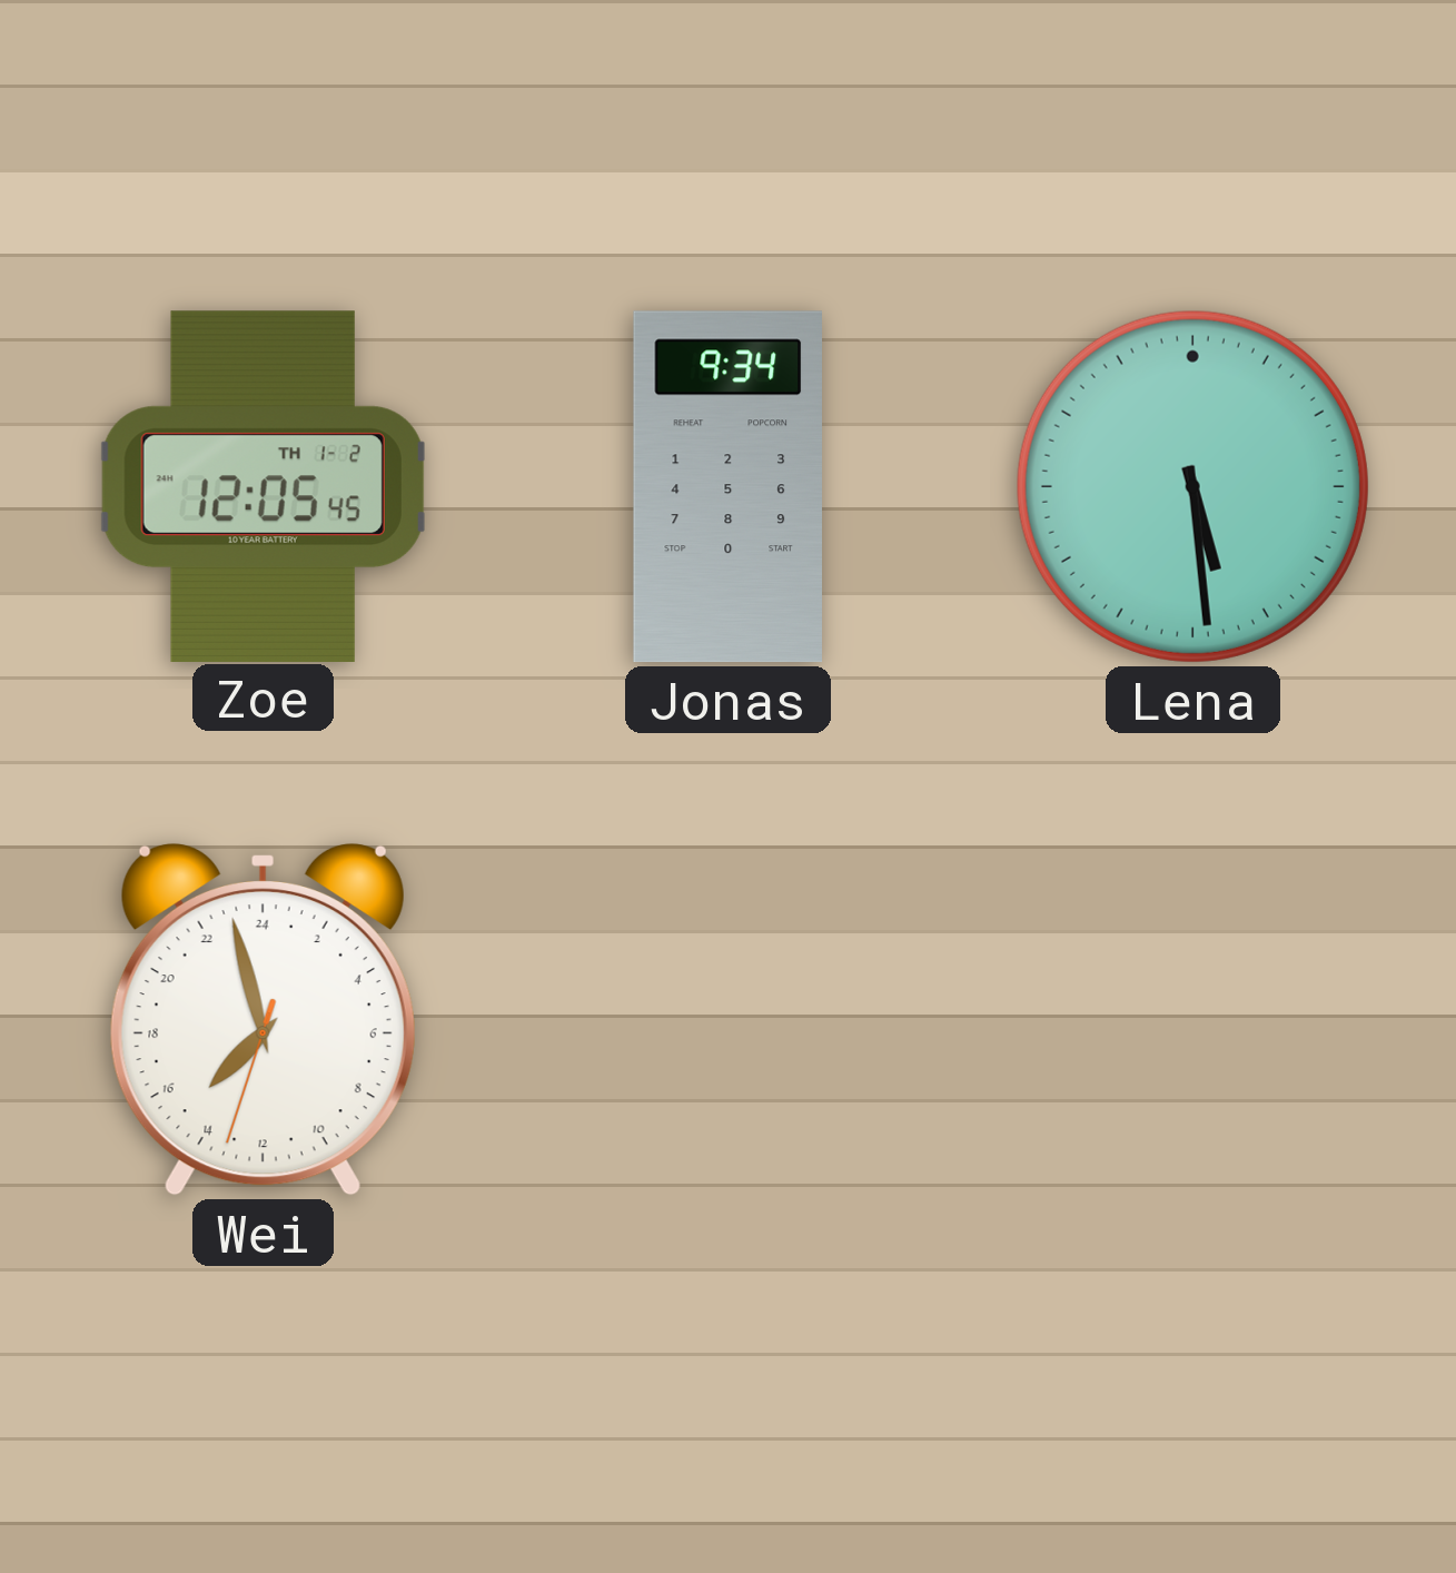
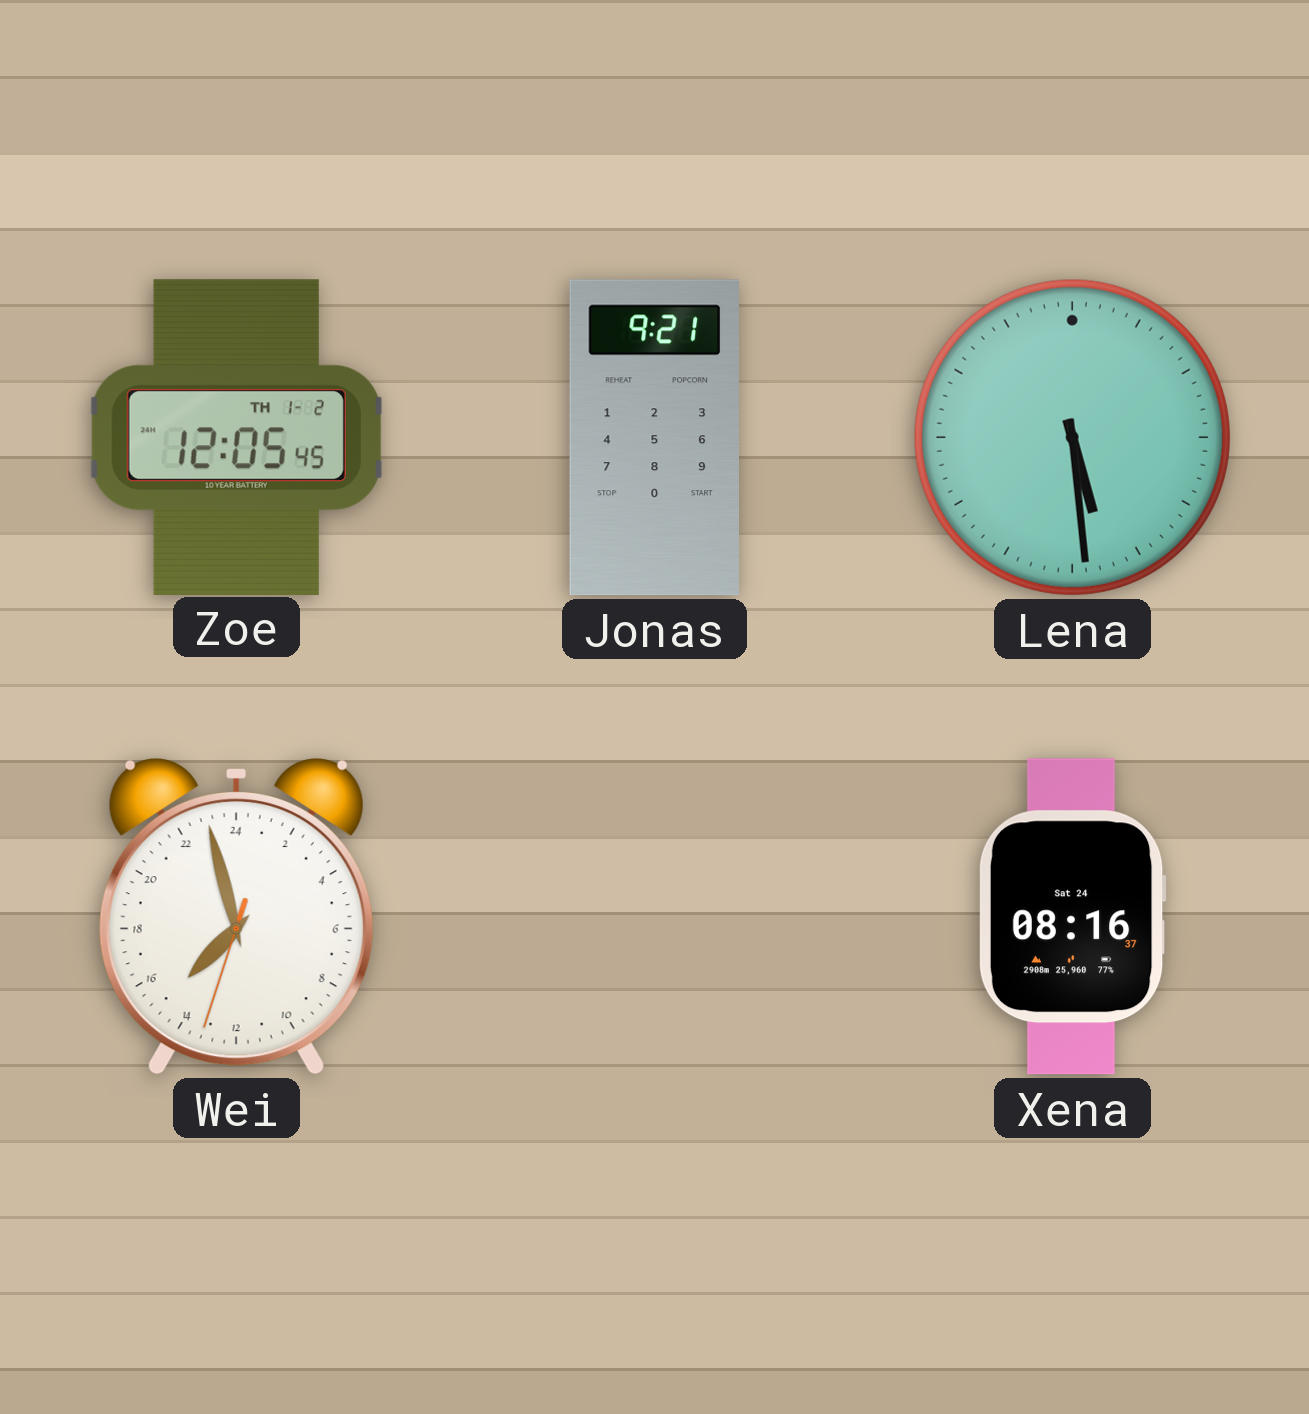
Jonas: 9:34 -> 9:21
Xena: none -> 08:16
